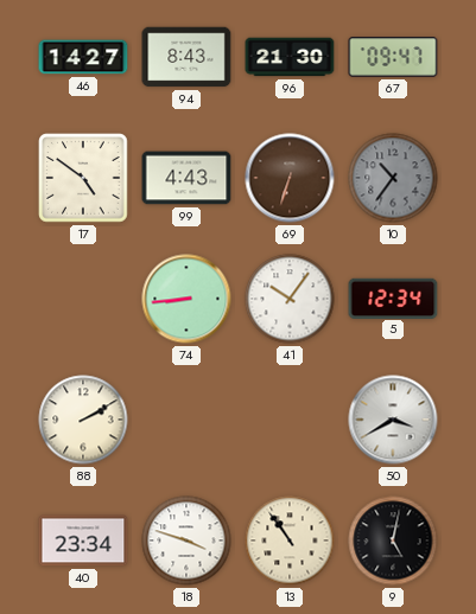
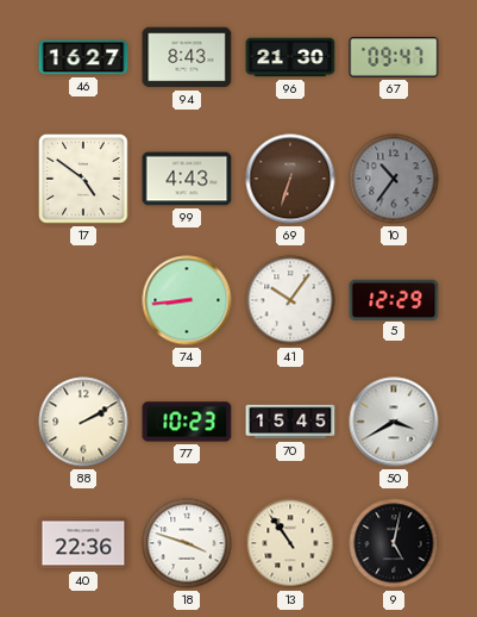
46: 14:27 -> 16:27
5: 12:34 -> 12:29
77: none -> 10:23
70: none -> 15:45
40: 23:34 -> 22:36
